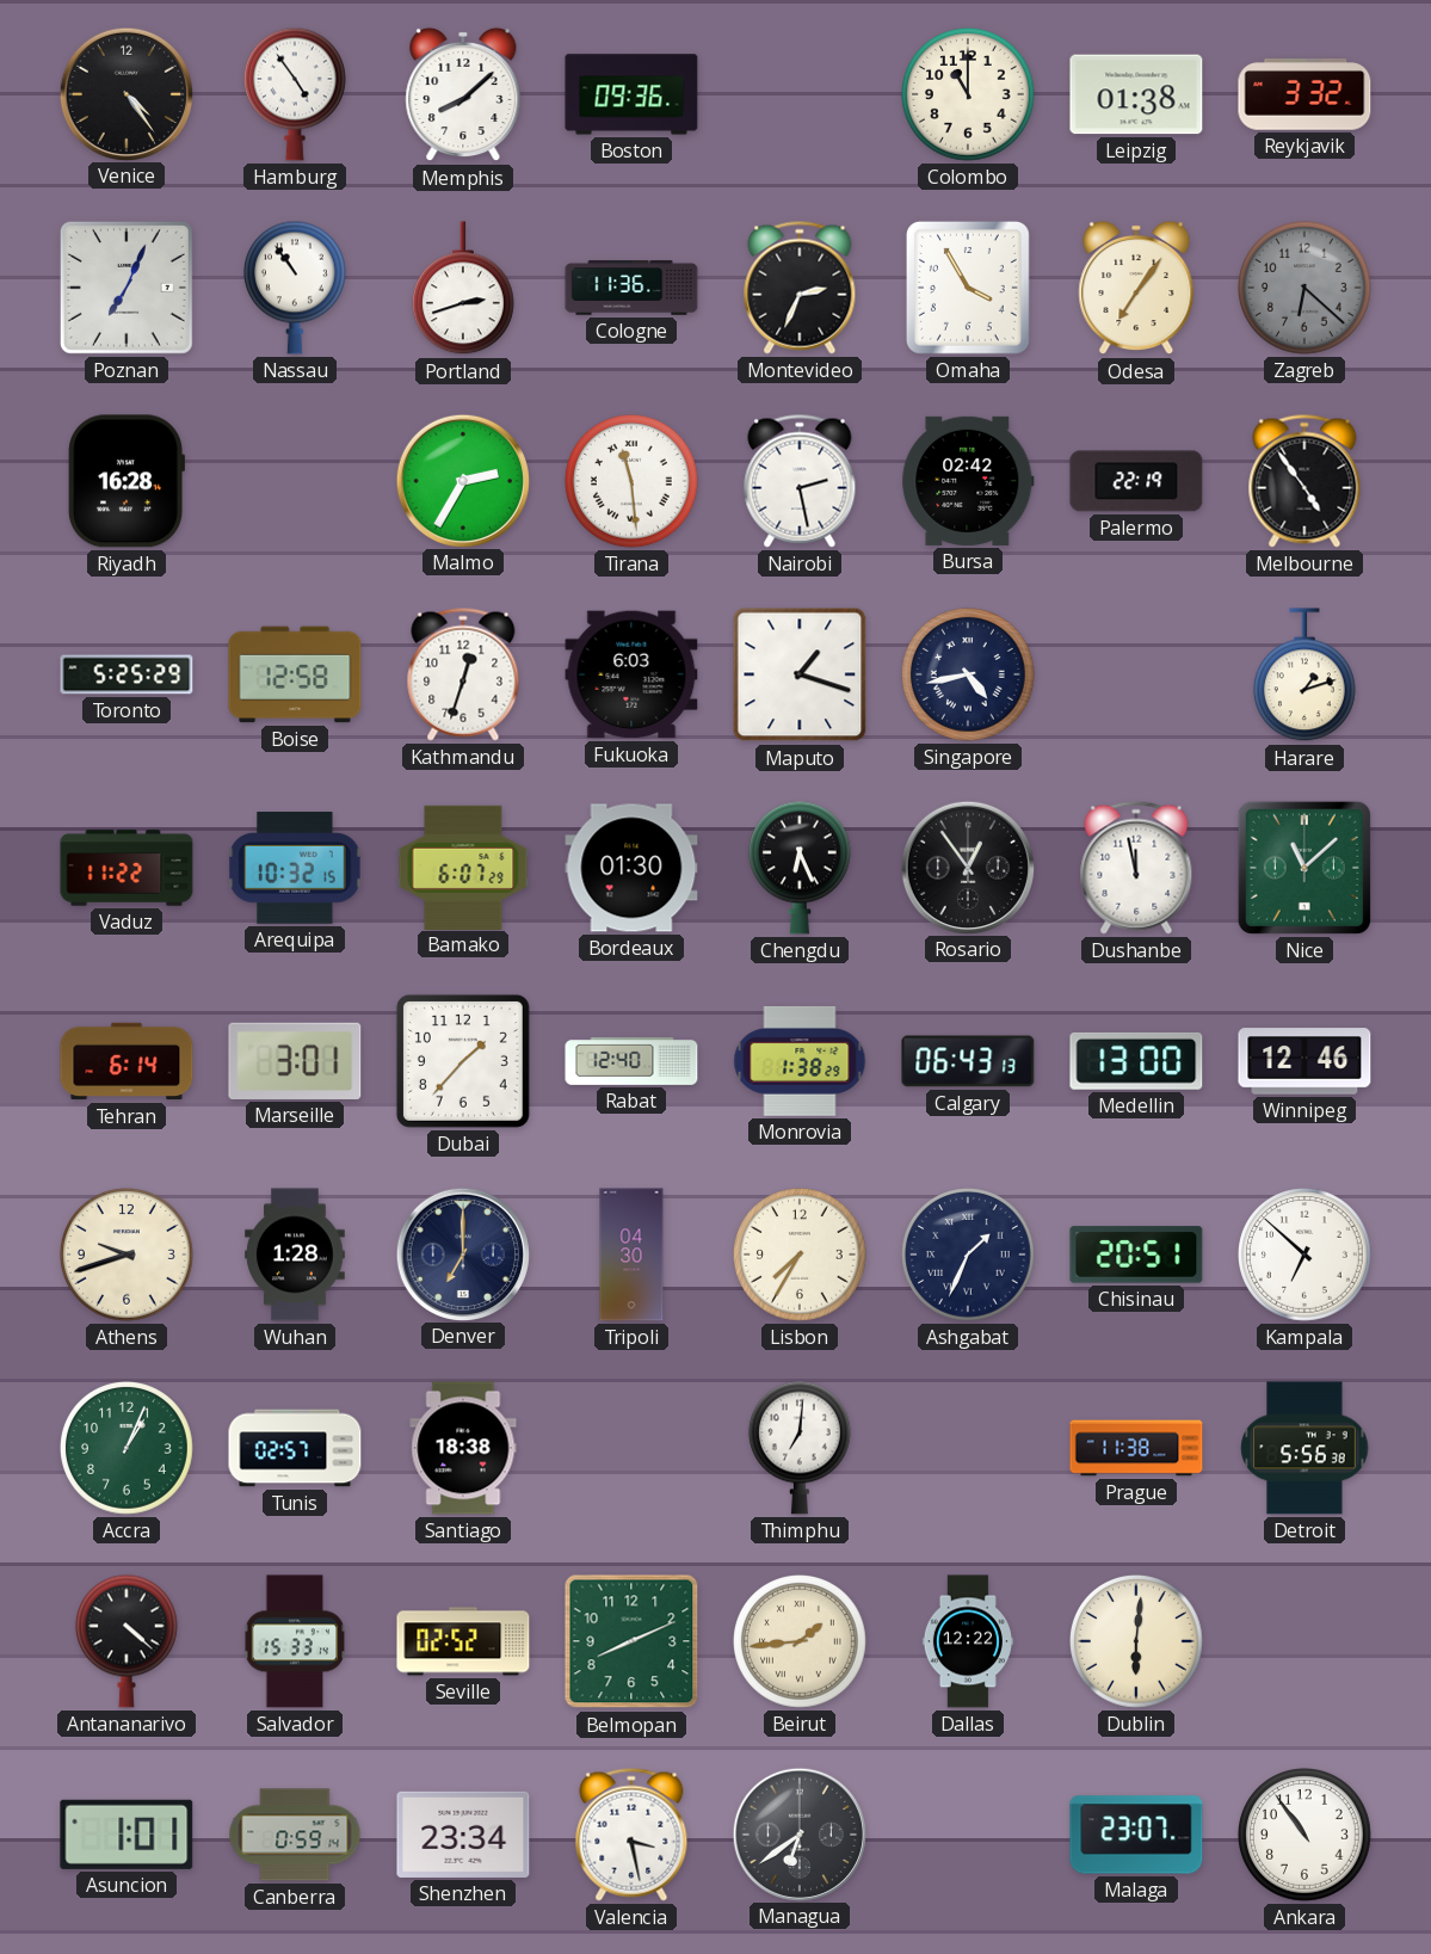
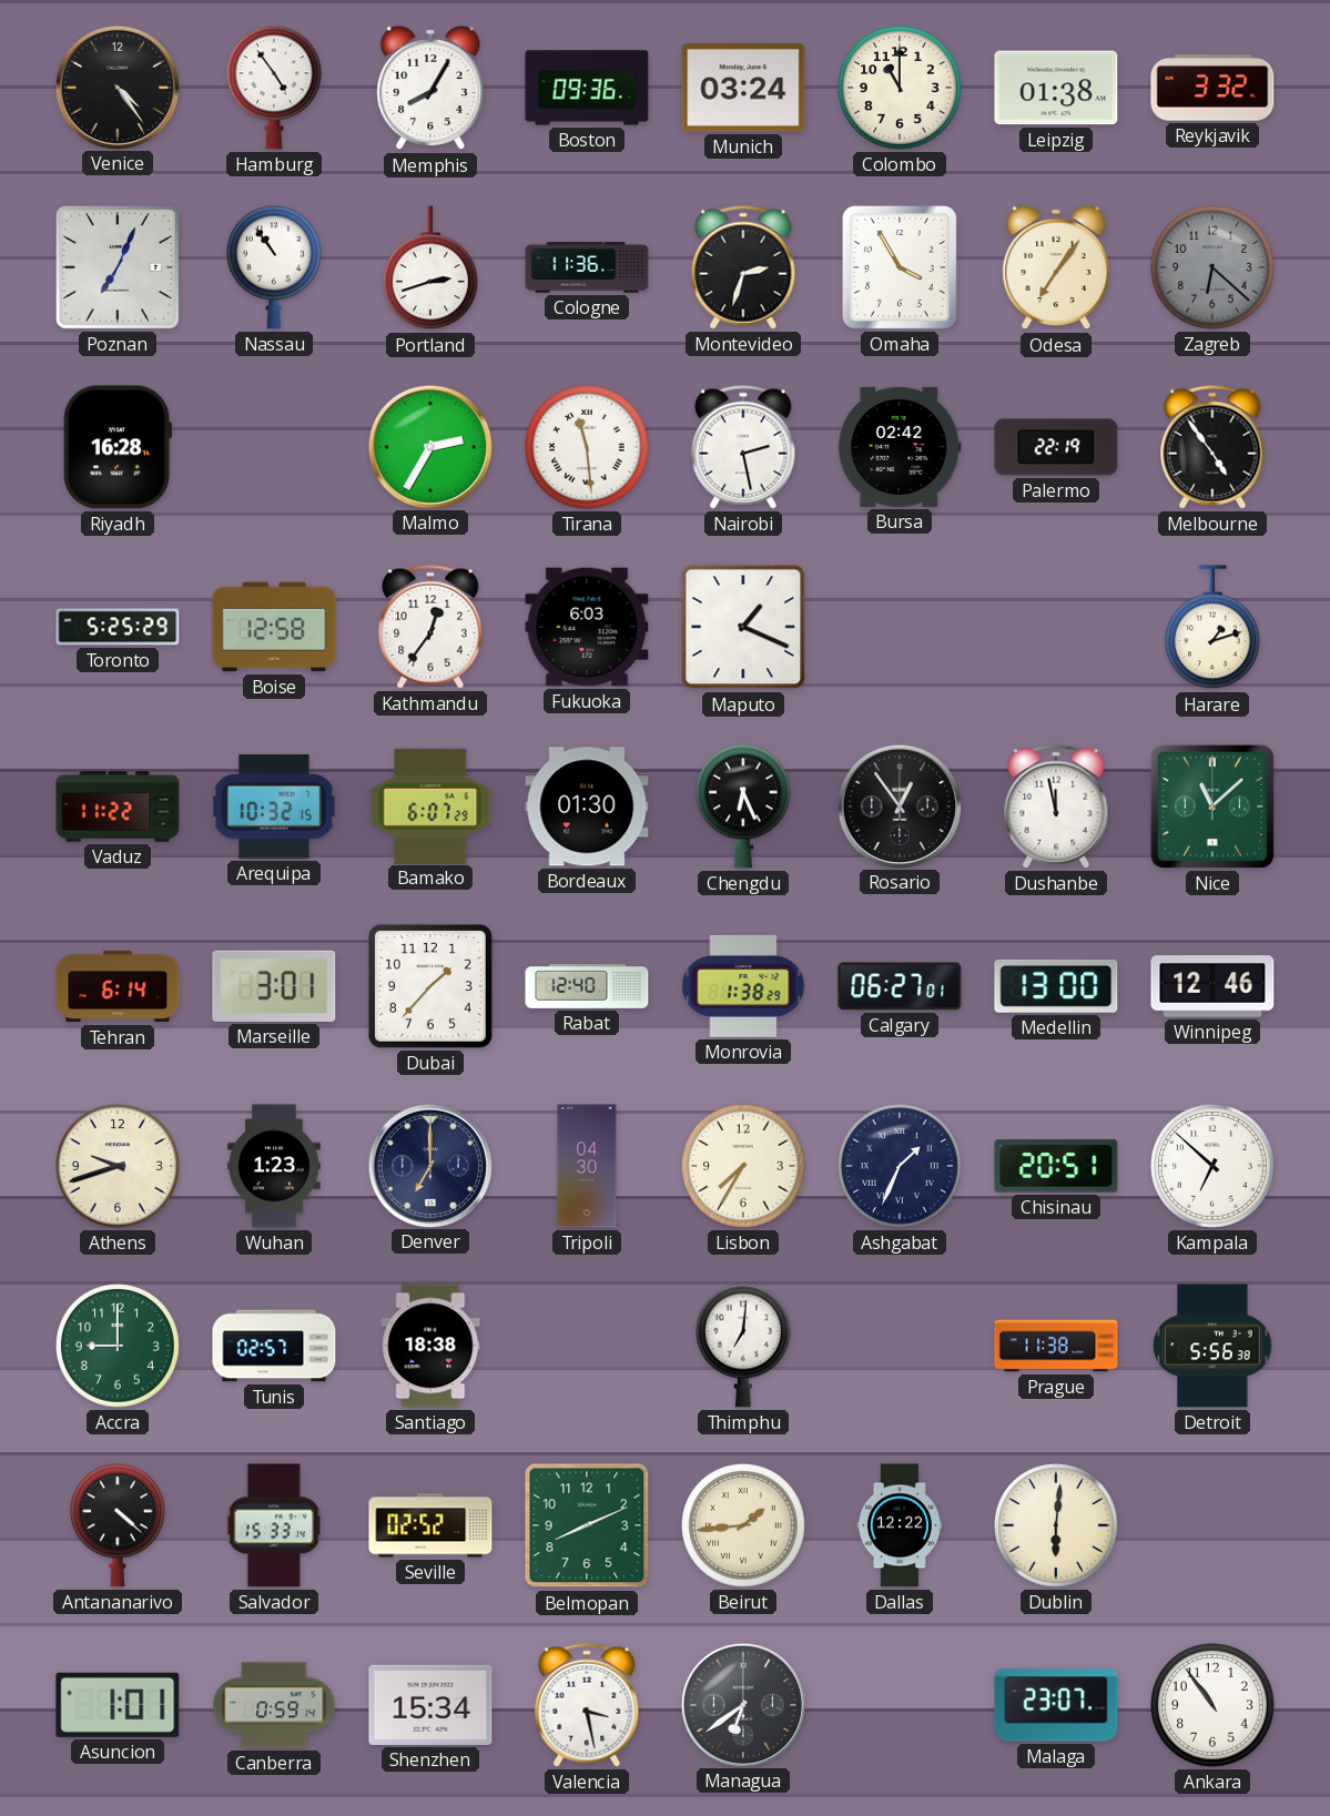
Memphis: 8:08 -> 8:05
Munich: none -> 03:24
Montevideo: 2:34 -> 2:33
Kathmandu: 12:33 -> 12:36
Maputo: 1:18 -> 1:19
Singapore: 4:43 -> none
Calgary: 06:43 -> 06:27
Wuhan: 1:28 -> 1:23
Accra: 1:04 -> 9:00
Shenzhen: 23:34 -> 15:34
